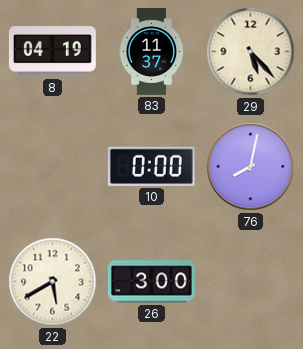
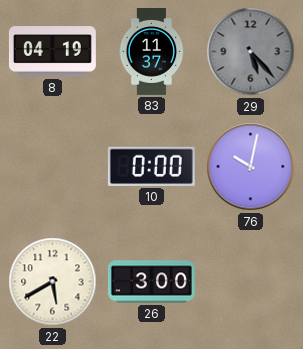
29 dial: cream -> grey
76: 8:02 -> 10:02
